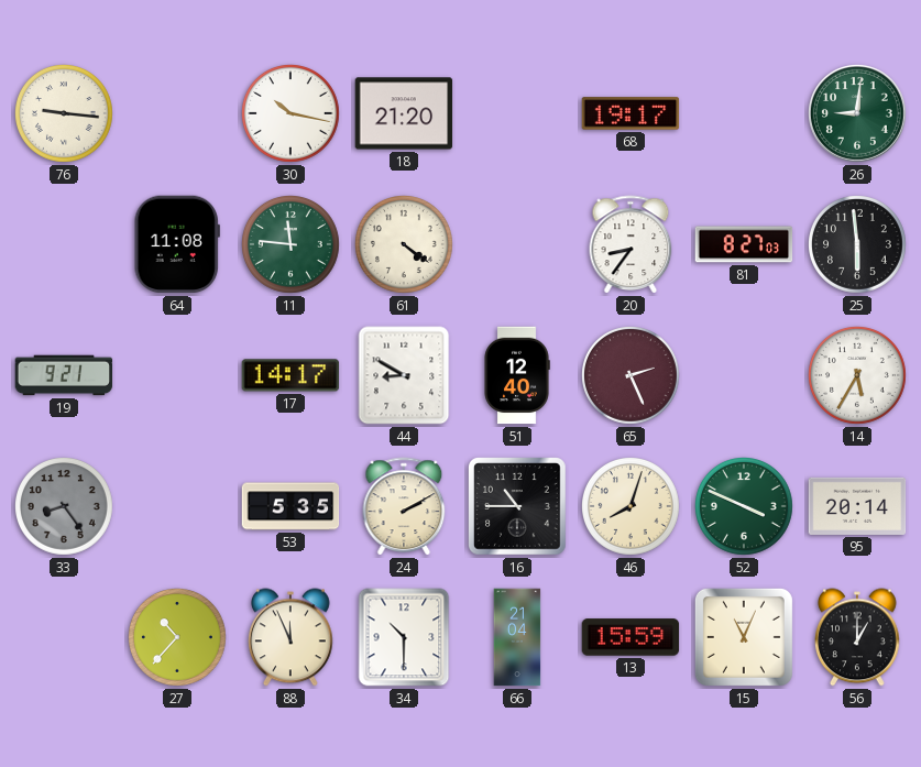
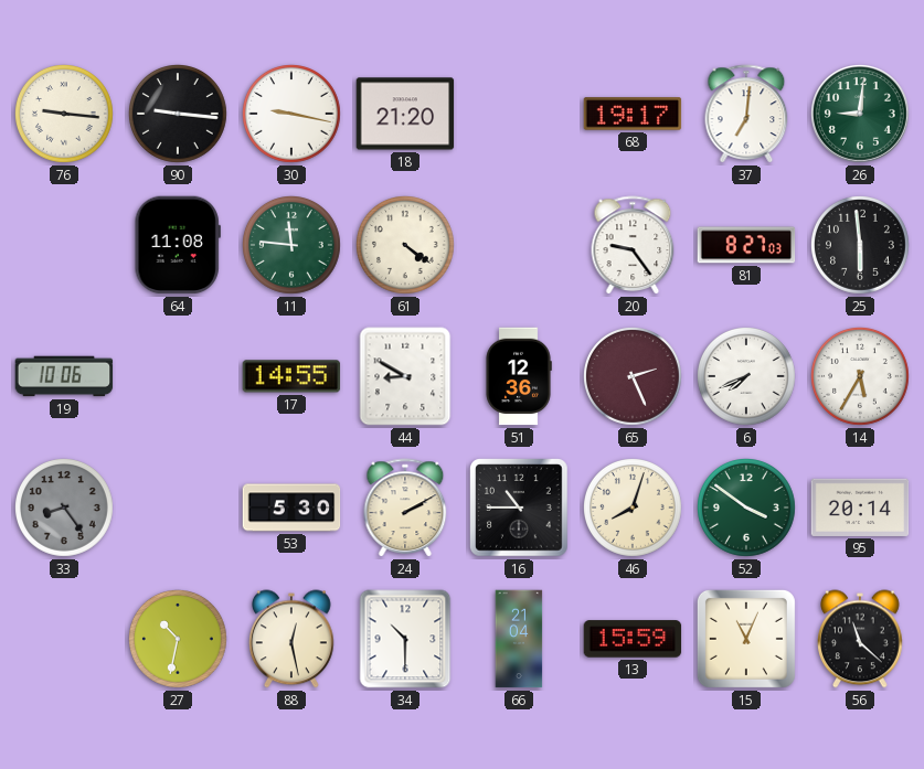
90: none -> 9:16
30: 10:17 -> 9:17
37: none -> 7:01
20: 8:36 -> 9:24
19: 9:21 -> 10:06
17: 14:17 -> 14:55
51: 12:40 -> 12:36
6: none -> 7:41
53: 5:35 -> 5:30
52: 3:49 -> 3:51
27: 10:37 -> 10:32
88: 11:56 -> 12:28
56: 1:00 -> 11:22
